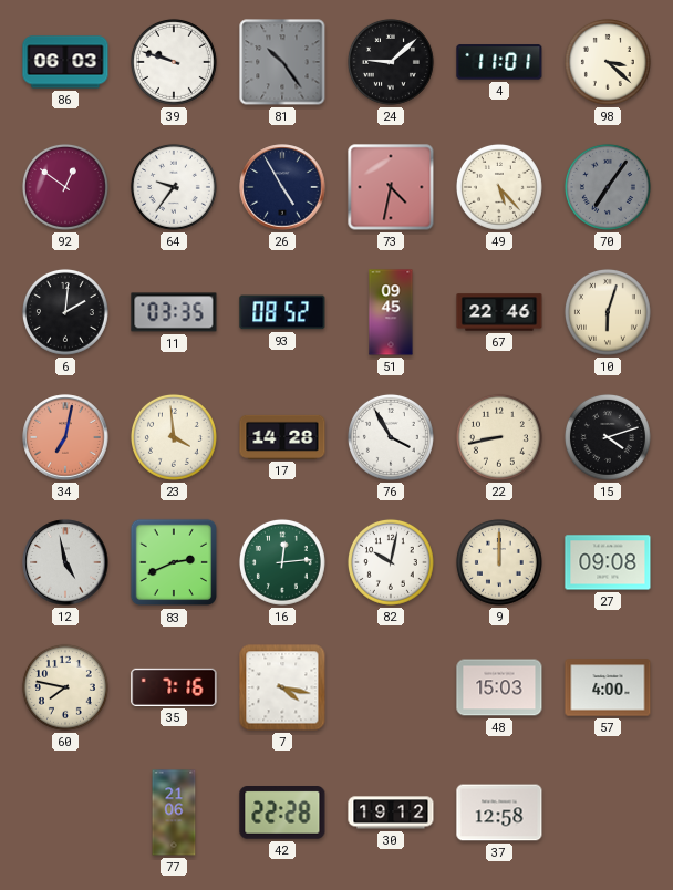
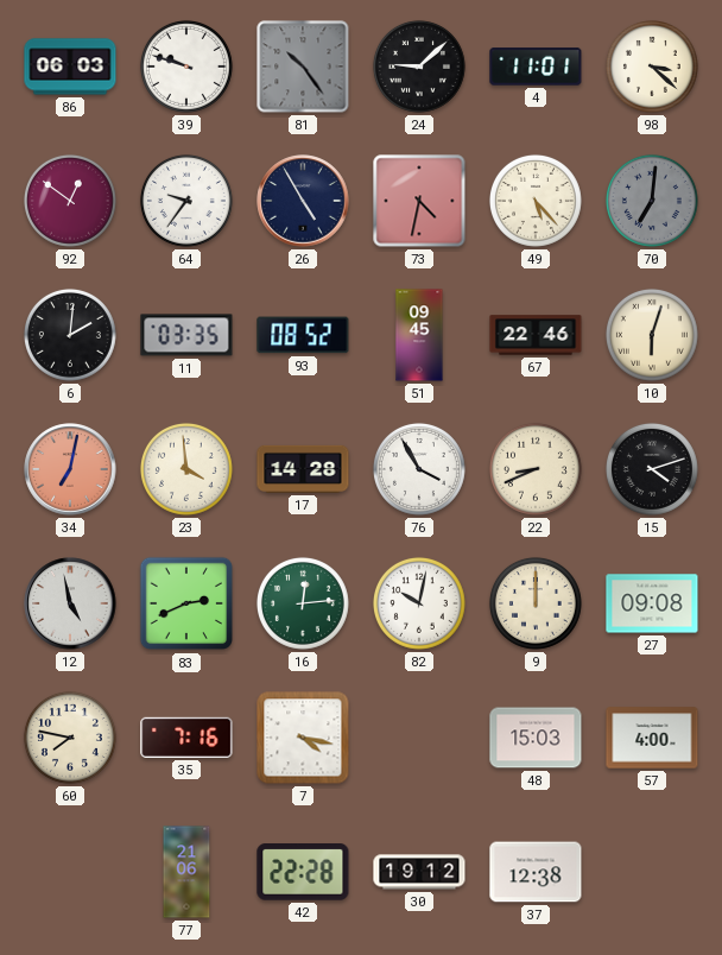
70: 7:06 -> 7:01
22: 8:43 -> 8:41
37: 12:58 -> 12:38
